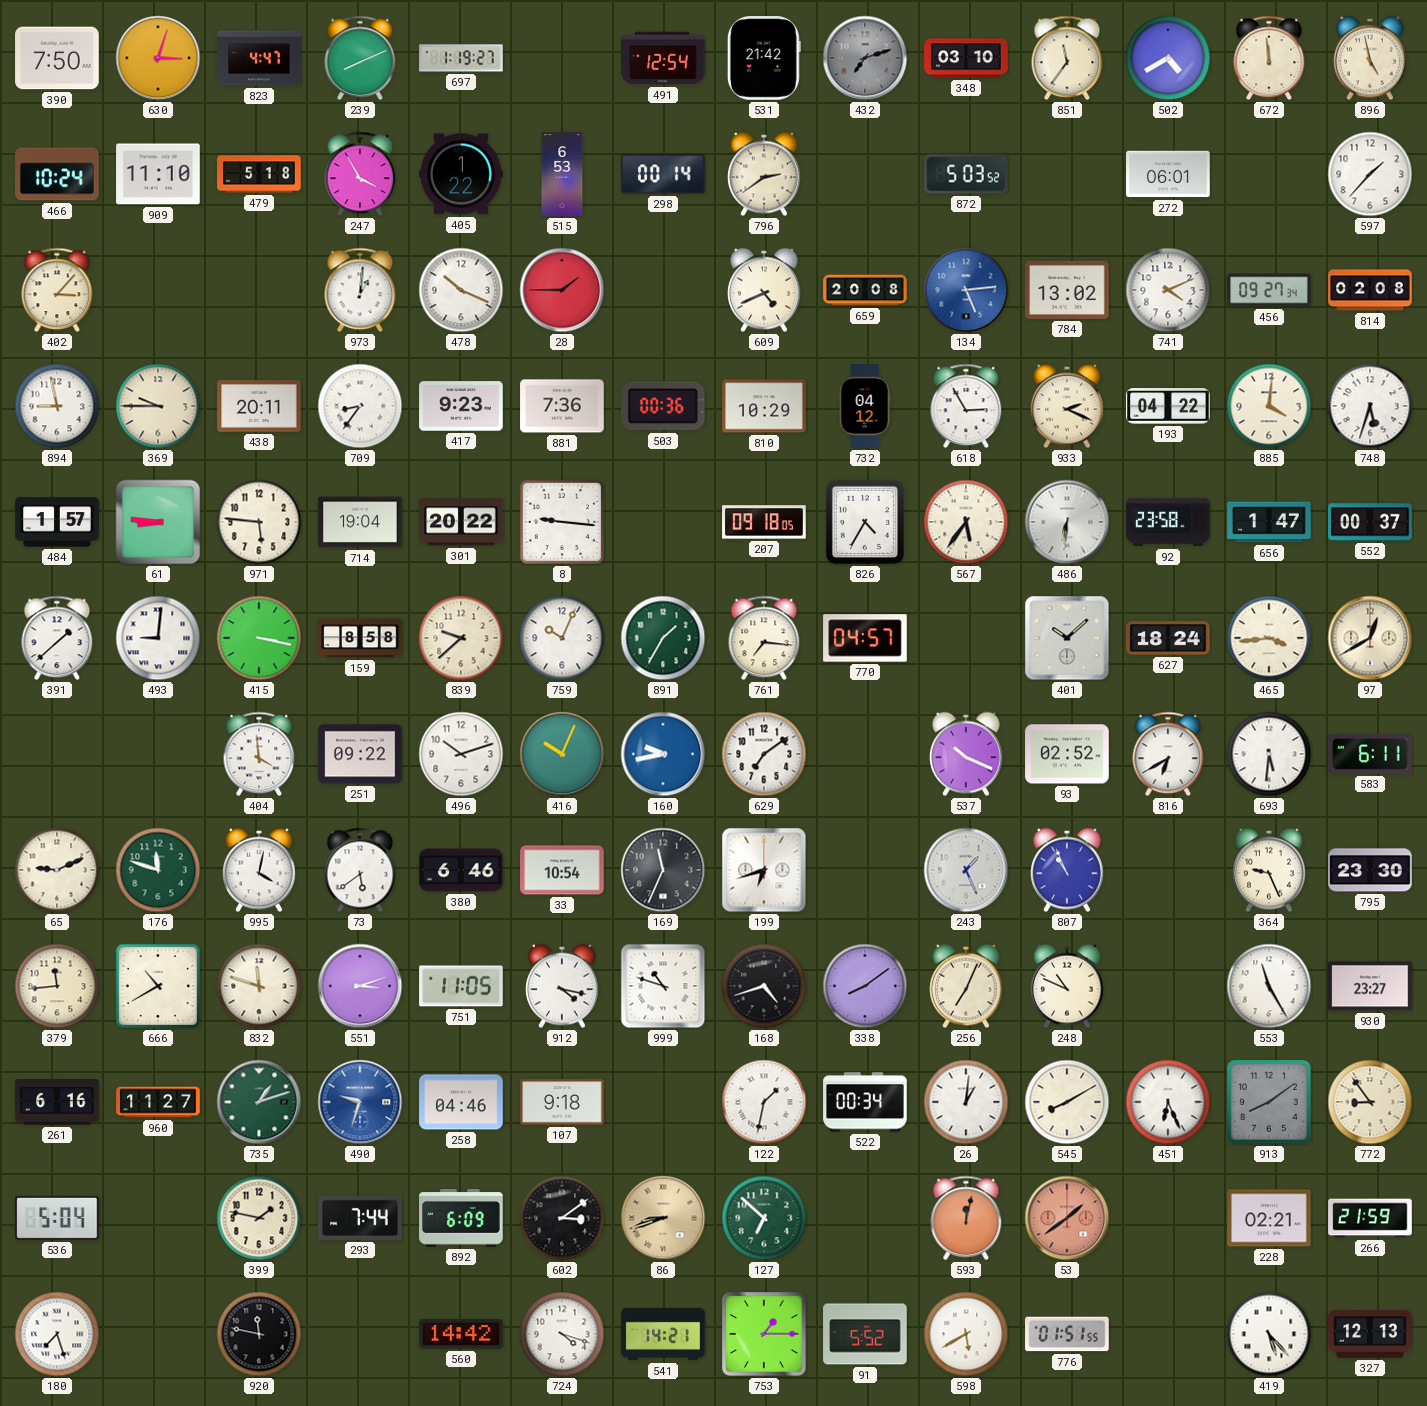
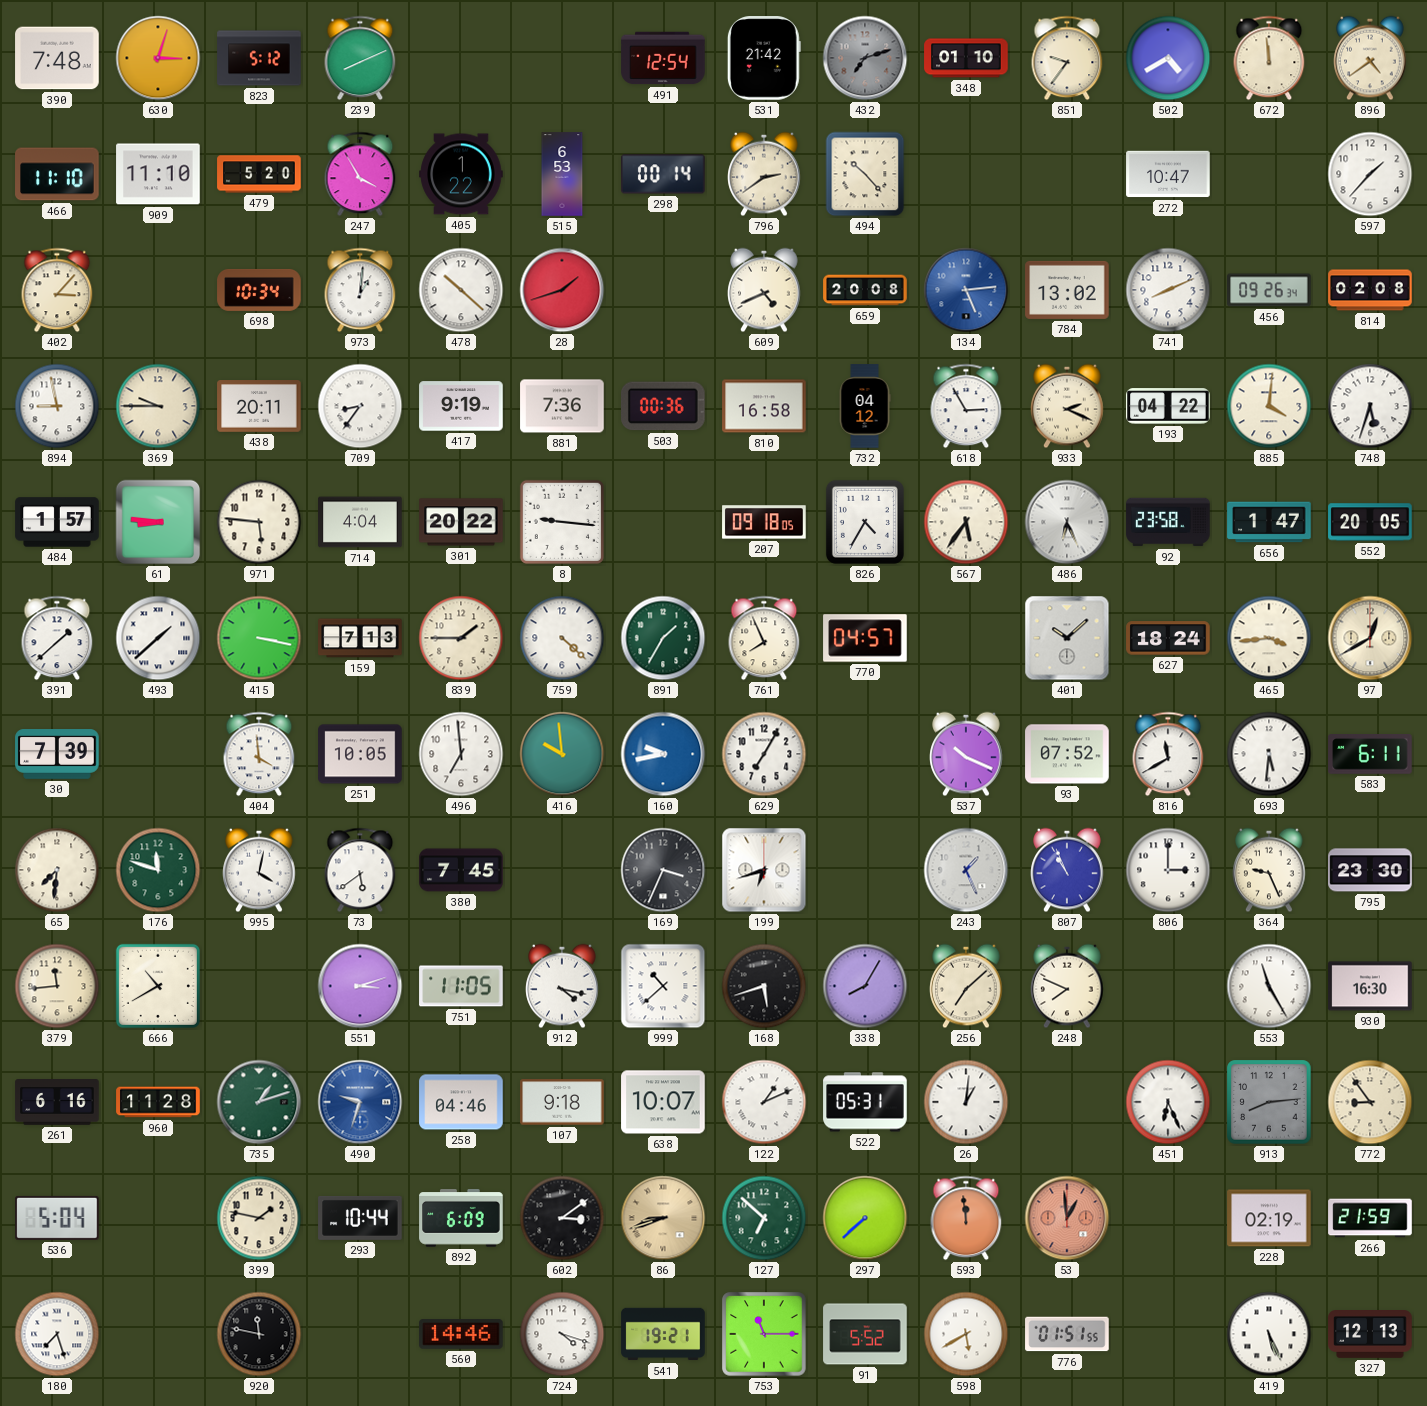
390: 7:50 -> 7:48
823: 4:47 -> 5:12
697: 1:19 -> none
348: 03:10 -> 01:10
851: 11:36 -> 9:36
896: 4:58 -> 4:39
466: 10:24 -> 11:10
479: 5:18 -> 5:20
494: none -> 10:23
872: 5:03 -> none
272: 06:01 -> 10:47
698: none -> 10:34
478: 10:19 -> 10:22
28: 1:45 -> 1:42
741: 4:11 -> 8:11
456: 09:27 -> 09:26
417: 9:23 -> 9:19
810: 10:29 -> 16:58
714: 19:04 -> 4:04
486: 6:31 -> 6:26
552: 00:37 -> 20:05
493: 9:01 -> 1:38
159: 8:58 -> 7:13
839: 9:38 -> 1:45
759: 10:04 -> 4:22
761: 7:16 -> 7:56
30: none -> 7:39
251: 09:22 -> 10:05
496: 10:12 -> 6:59
416: 10:04 -> 9:59
629: 7:09 -> 7:05
93: 02:52 -> 07:52
816: 6:40 -> 11:40
65: 9:11 -> 7:31
380: 6:46 -> 7:45
33: 10:54 -> none
169: 11:34 -> 3:34
806: none -> 3:00
832: 11:48 -> none
999: 10:48 -> 10:38
168: 4:42 -> 5:42
338: 8:09 -> 8:05
256: 7:04 -> 7:08
248: 10:49 -> 7:49
930: 23:27 -> 16:30
960: 11:27 -> 11:28
638: none -> 10:07
122: 1:32 -> 1:11
522: 00:34 -> 05:31
545: 8:10 -> none
913: 8:09 -> 8:14
293: 7:44 -> 10:44
297: none -> 7:38
593: 12:02 -> 11:59
53: 1:39 -> 12:59
228: 02:21 -> 02:19
560: 14:42 -> 14:46
541: 14:21 -> 19:21
753: 1:15 -> 11:15
419: 5:23 -> 5:26
